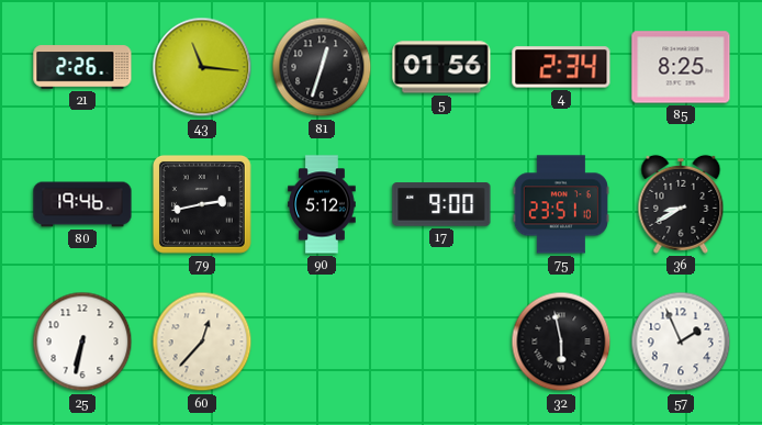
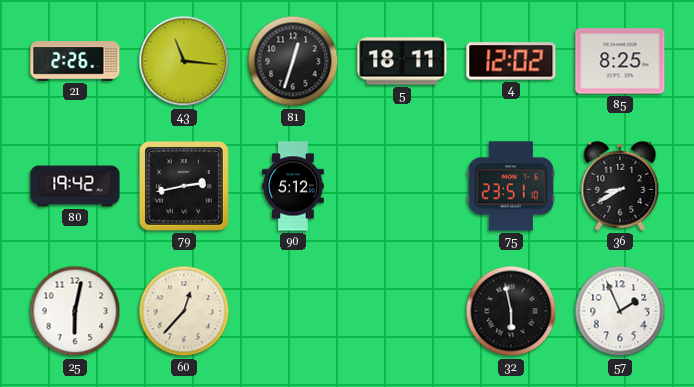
5: 01:56 -> 18:11
4: 2:34 -> 12:02
80: 19:46 -> 19:42
17: 9:00 -> none
25: 6:32 -> 6:02
